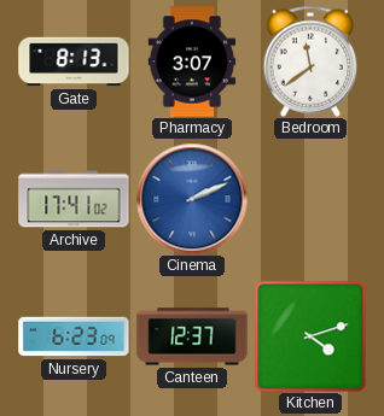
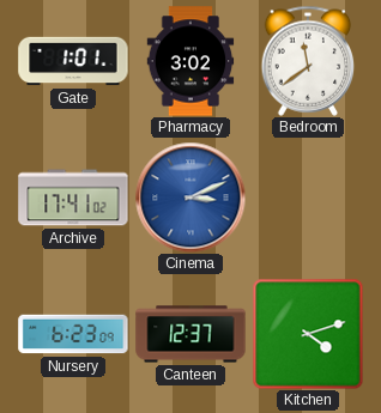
Gate: 8:13 -> 1:01
Pharmacy: 3:07 -> 3:02
Cinema: 2:11 -> 3:11
